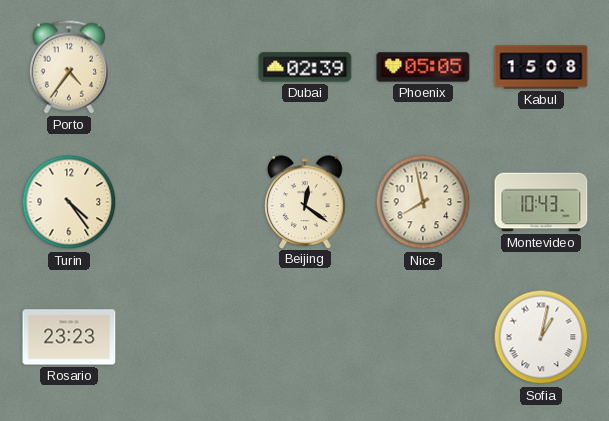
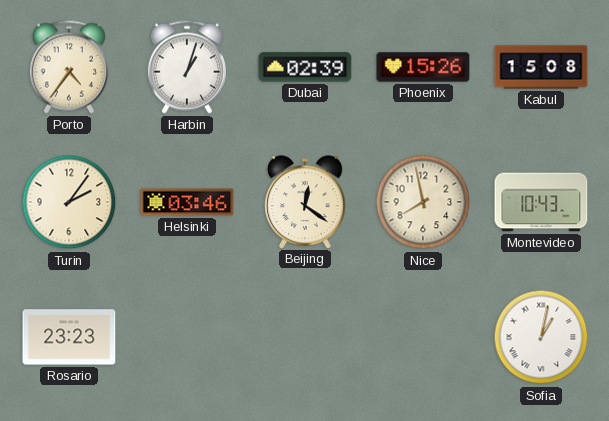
Harbin: none -> 1:03
Phoenix: 05:05 -> 15:26
Turin: 4:24 -> 2:06
Helsinki: none -> 03:46
